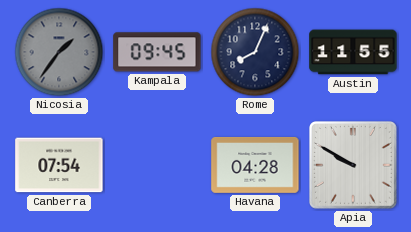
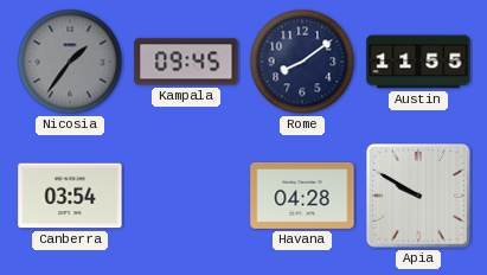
Rome: 8:04 -> 8:09
Canberra: 07:54 -> 03:54
